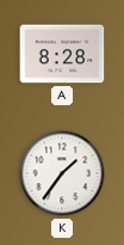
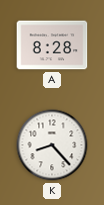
K: 1:36 -> 8:23
